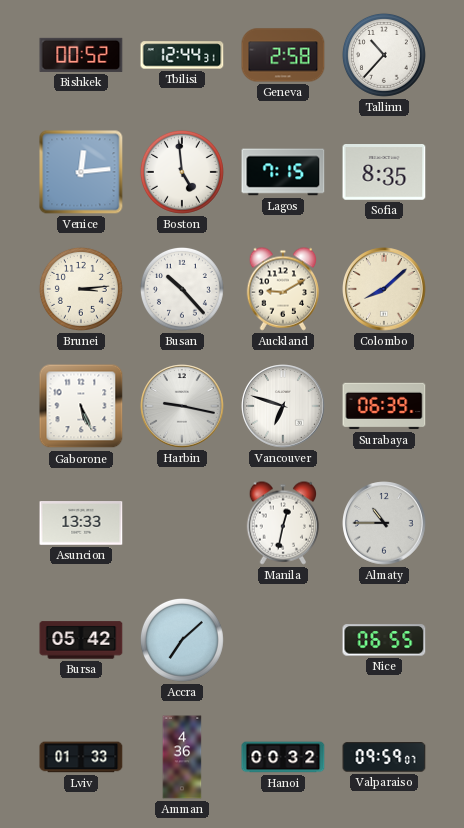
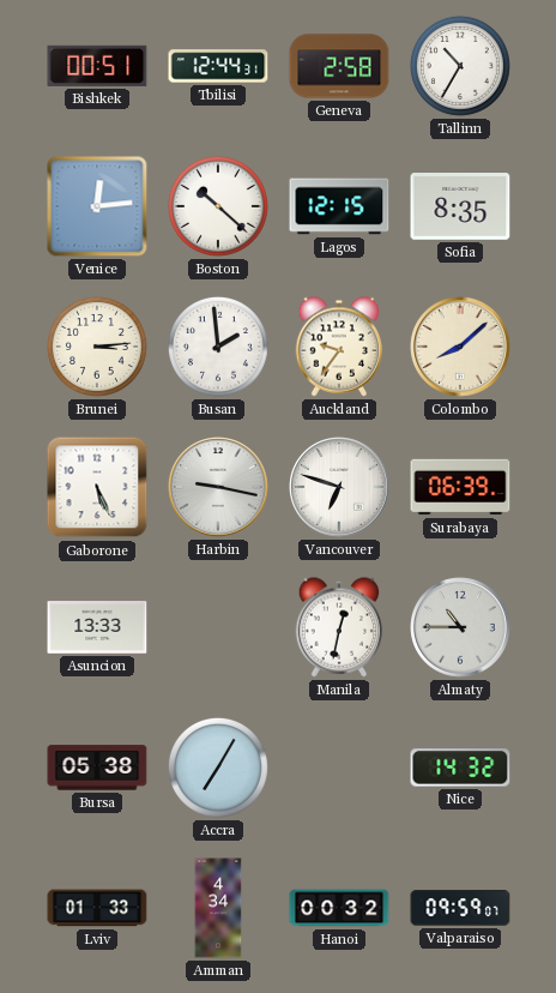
Bishkek: 00:52 -> 00:51
Tallinn: 10:37 -> 10:35
Boston: 4:59 -> 10:22
Lagos: 7:15 -> 12:15
Busan: 10:23 -> 1:59
Auckland: 9:10 -> 9:36
Bursa: 05:42 -> 05:38
Accra: 7:08 -> 7:05
Nice: 06:55 -> 14:32
Amman: 4:36 -> 4:34
